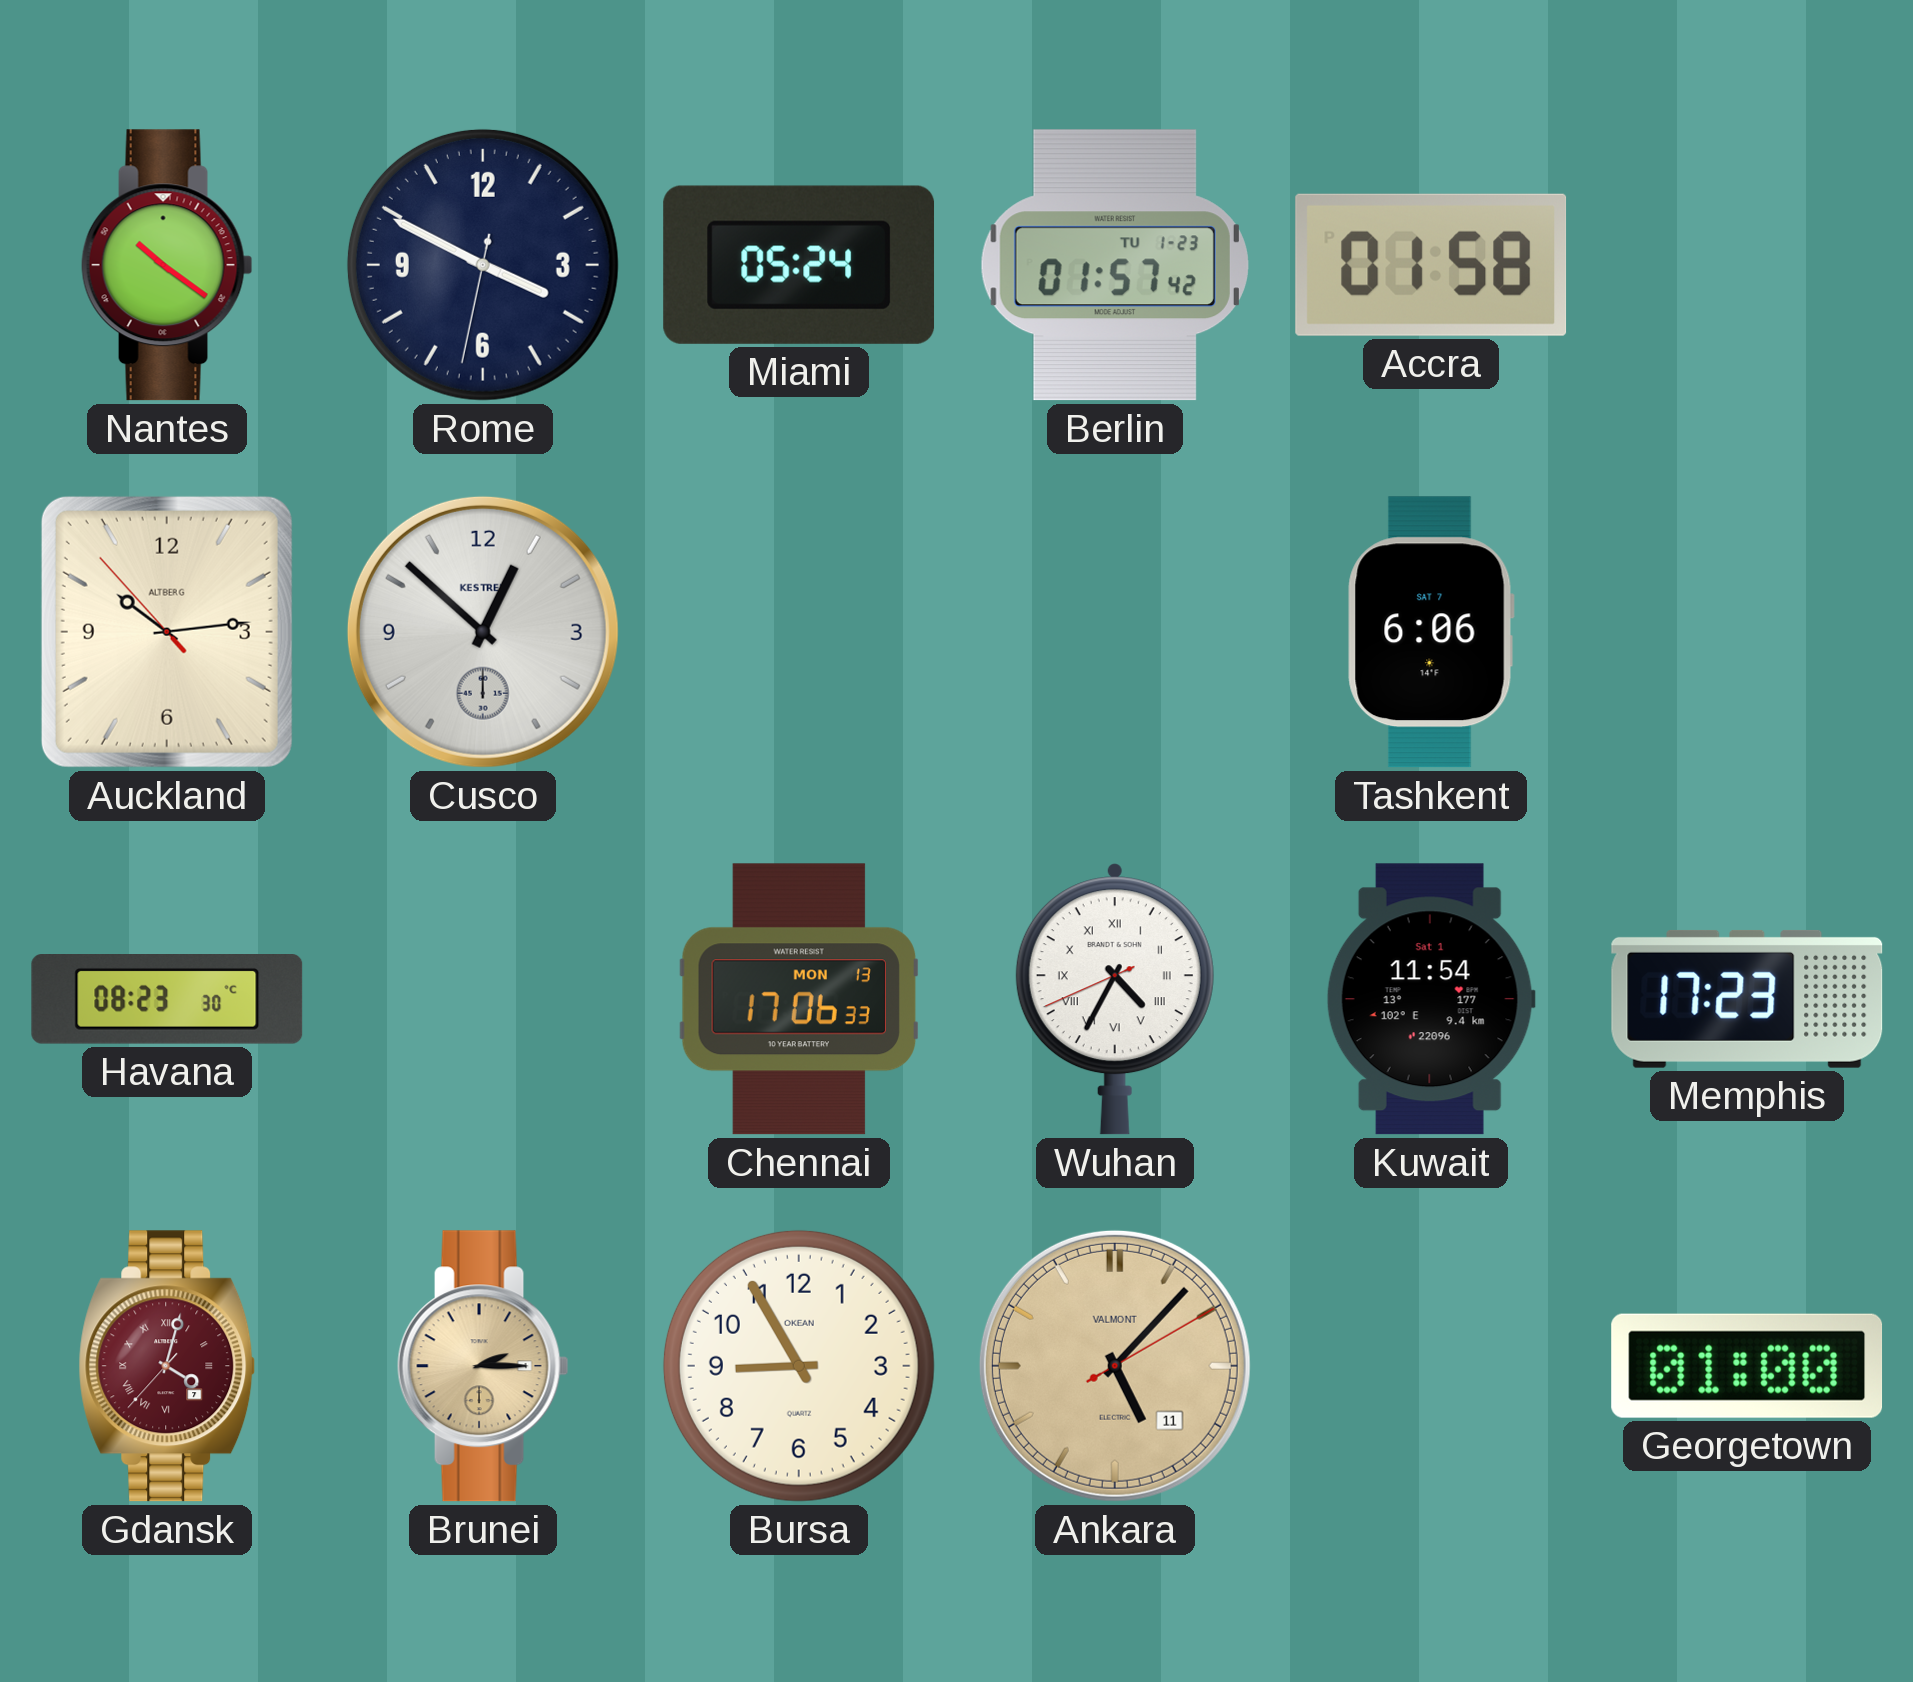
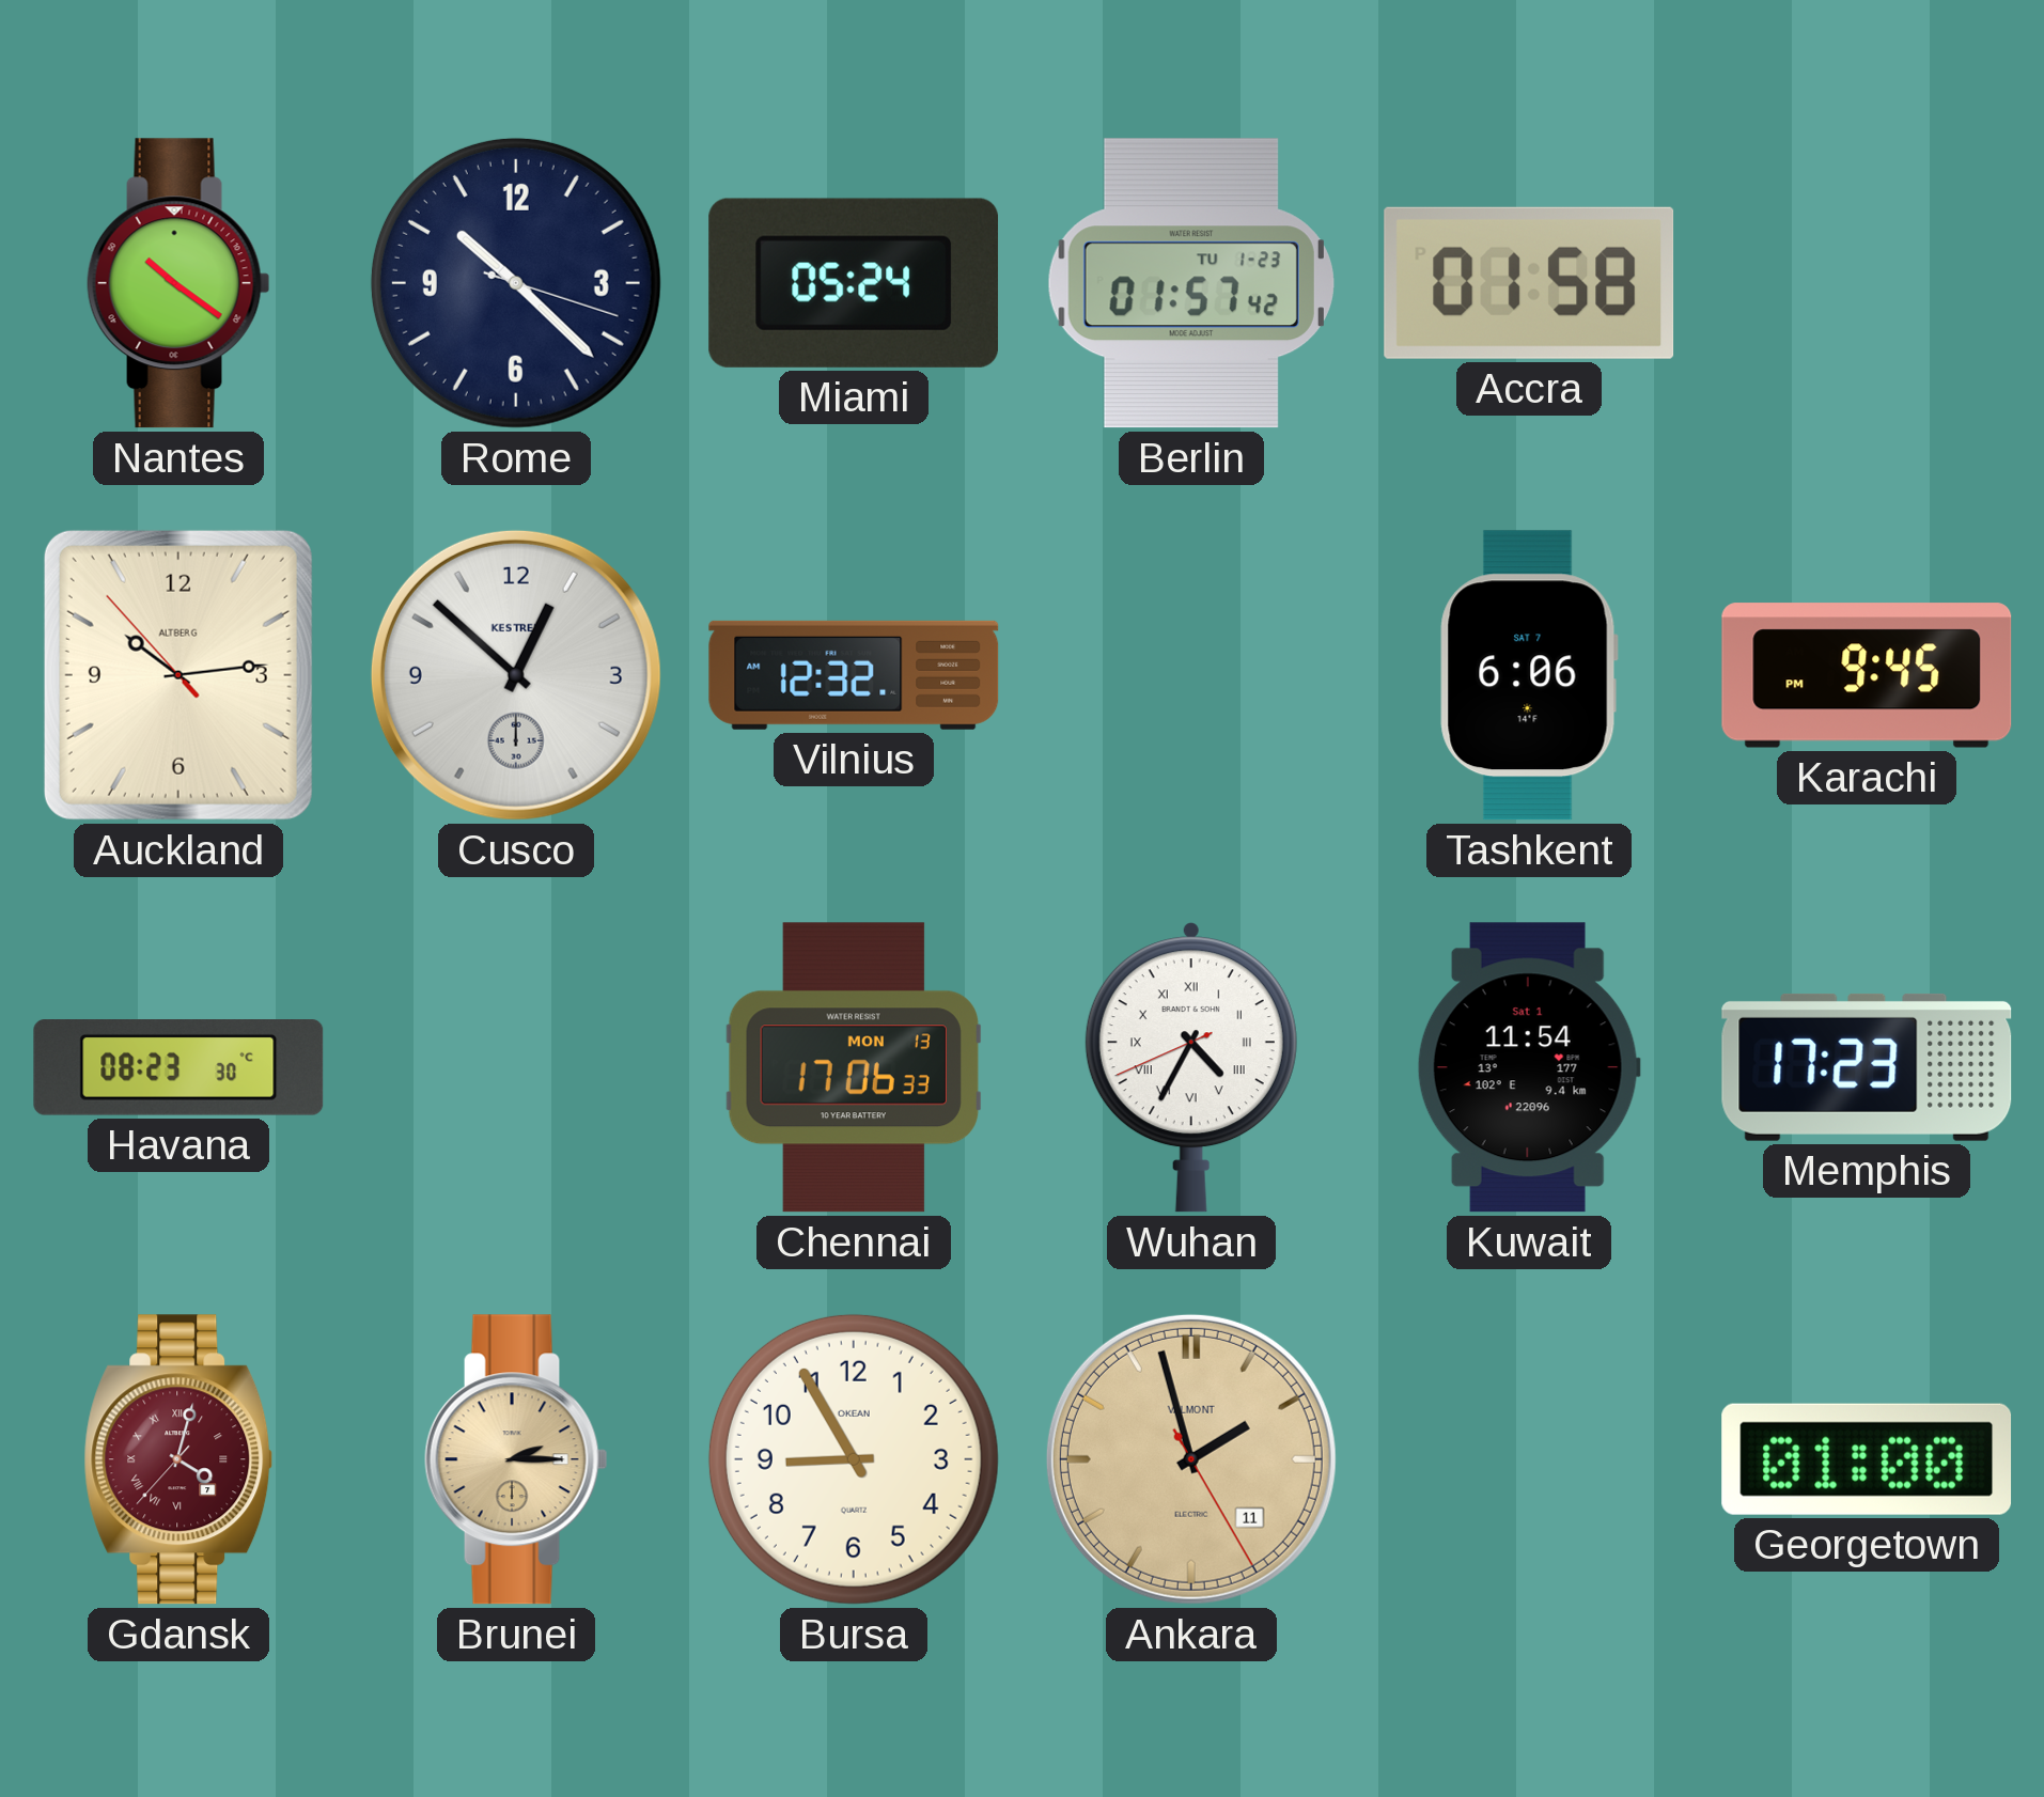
Rome: 3:49 -> 10:22
Vilnius: none -> 12:32
Karachi: none -> 9:45
Ankara: 5:07 -> 1:57
